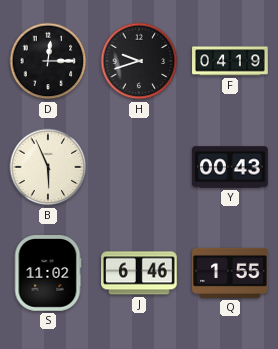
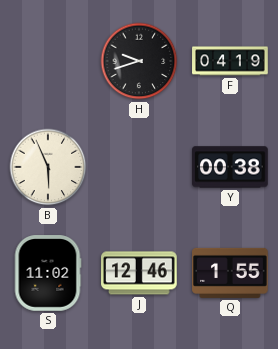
D: 12:15 -> none
Y: 00:43 -> 00:38
J: 6:46 -> 12:46
